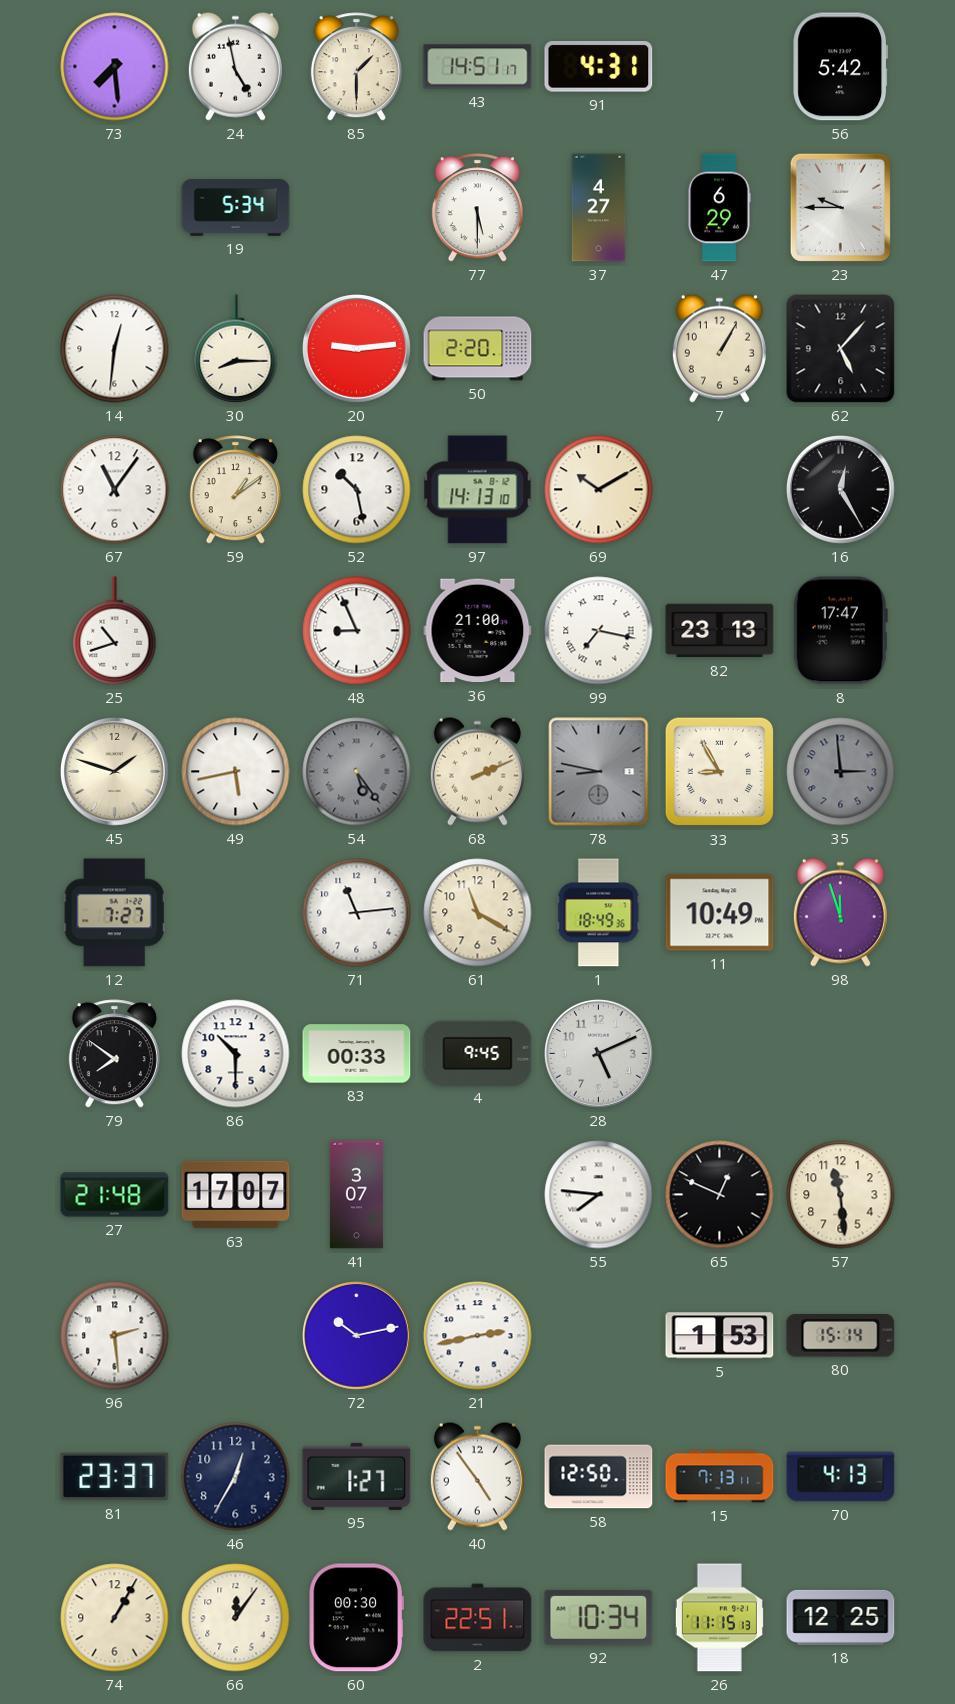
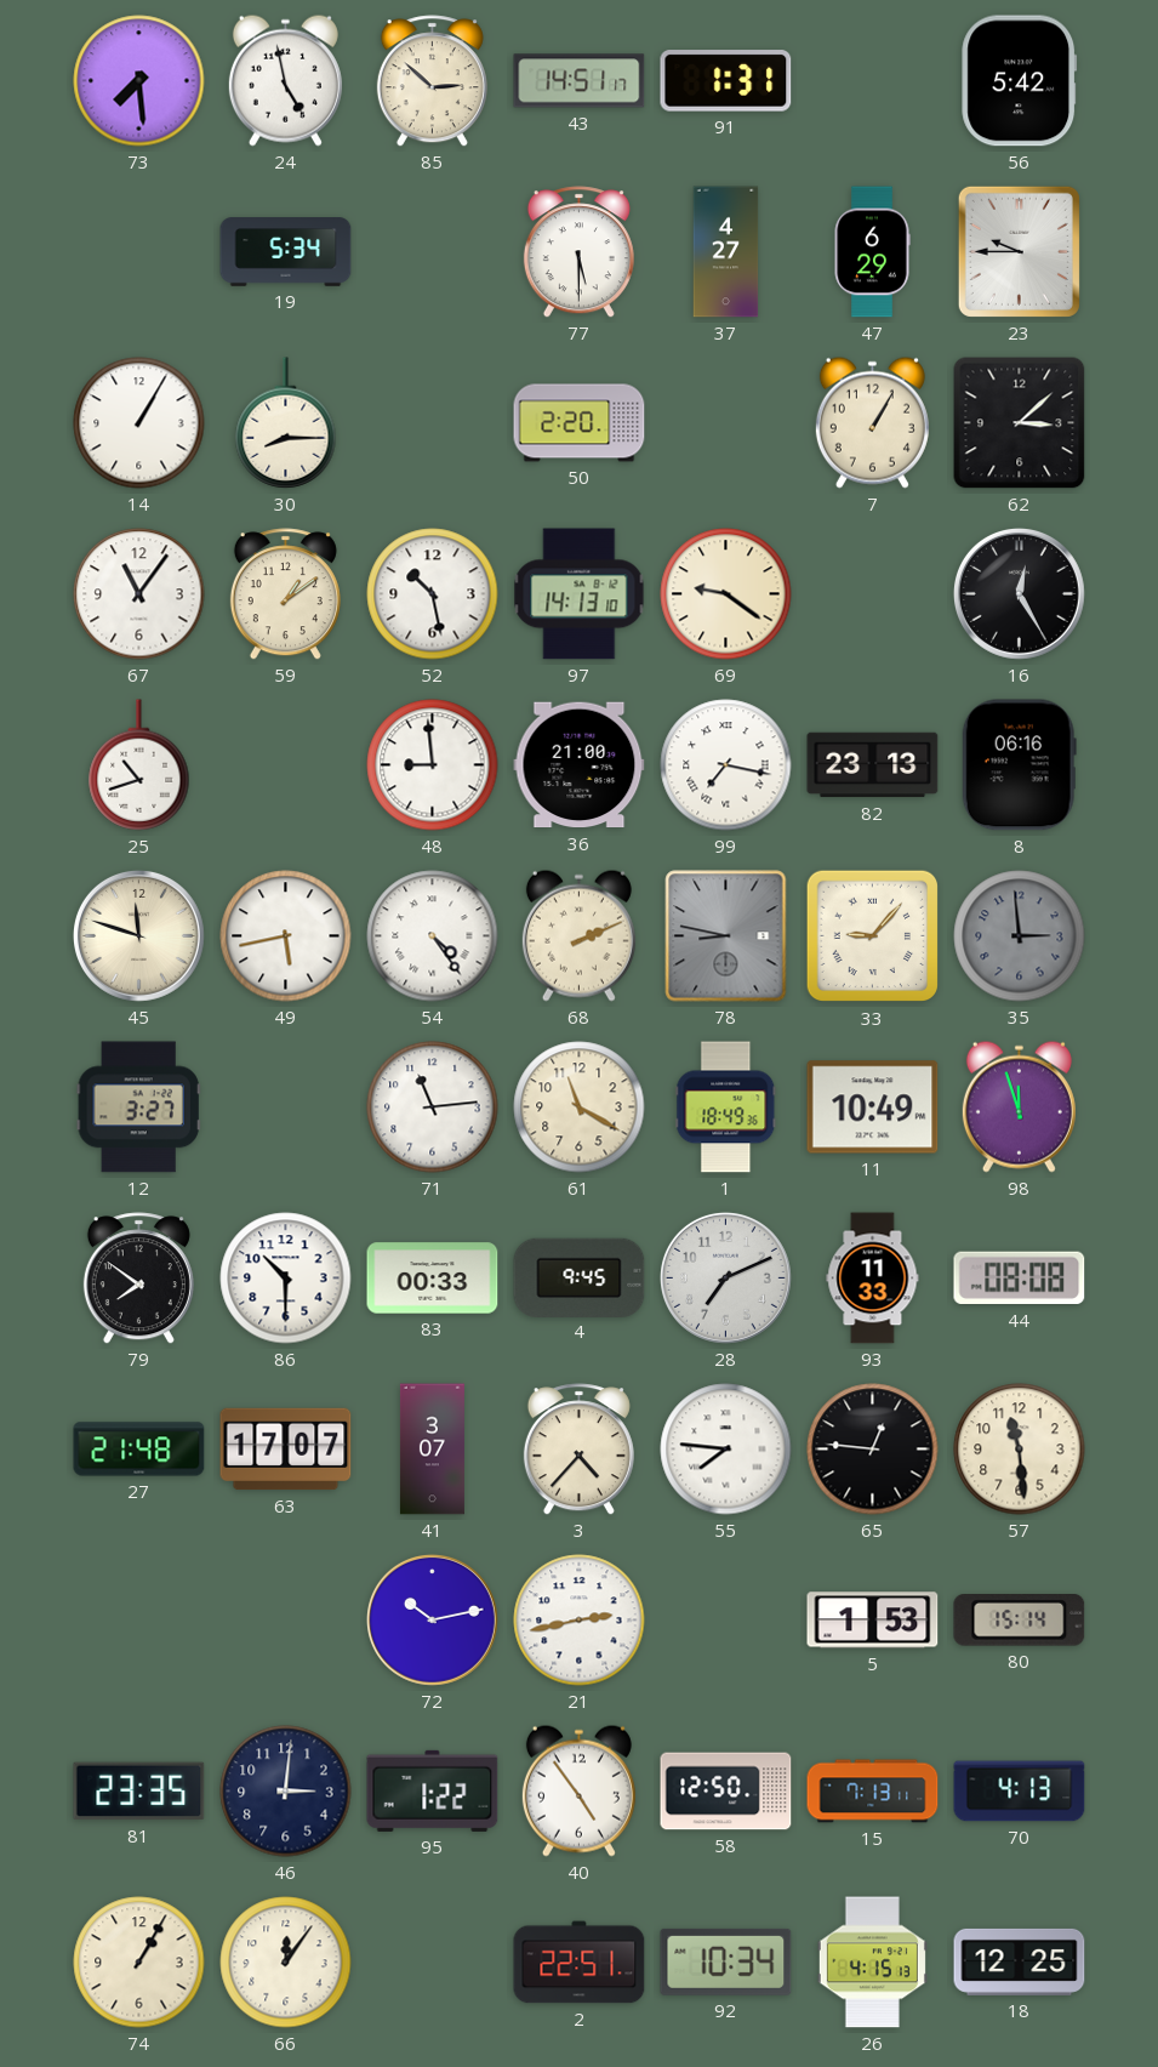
85: 1:30 -> 2:52
91: 4:31 -> 1:31
14: 12:31 -> 1:05
20: 9:14 -> none
62: 5:07 -> 3:08
69: 10:10 -> 9:21
48: 8:56 -> 8:59
8: 17:47 -> 06:16
45: 1:48 -> 11:48
54: 5:24 -> 4:24
54 dial: grey -> white
33: 8:55 -> 9:07
12: 7:27 -> 3:27
28: 5:11 -> 7:11
93: none -> 11:33
44: none -> 08:08
3: none -> 4:37
65: 12:49 -> 12:46
96: 2:29 -> none
81: 23:37 -> 23:35
46: 12:35 -> 3:01
95: 1:27 -> 1:22
60: 00:30 -> none
26: 11:15 -> 4:15
